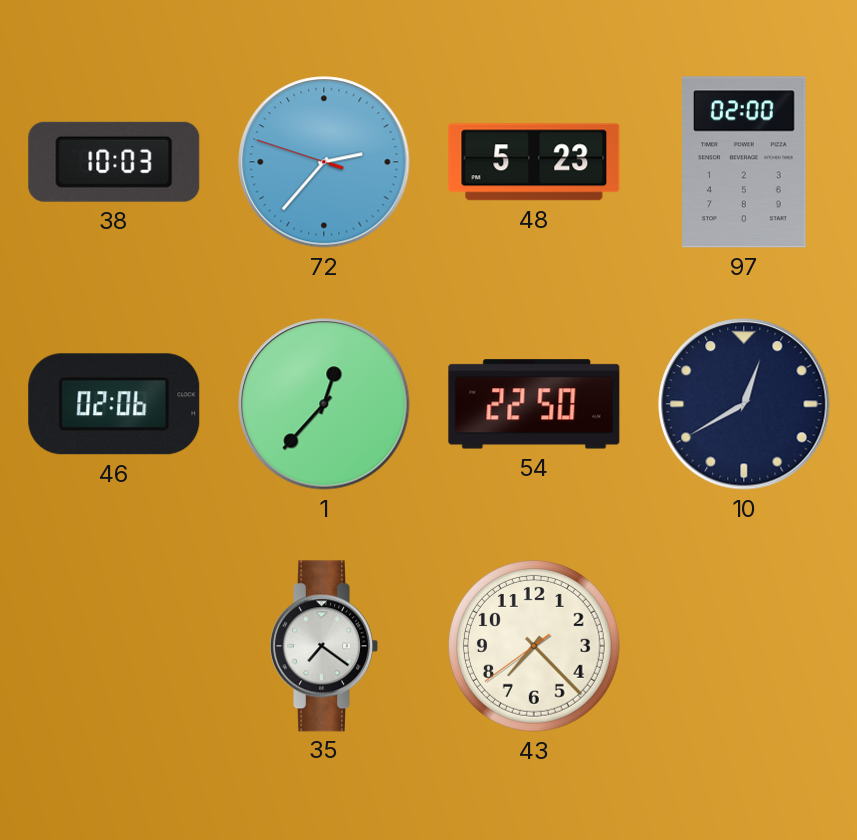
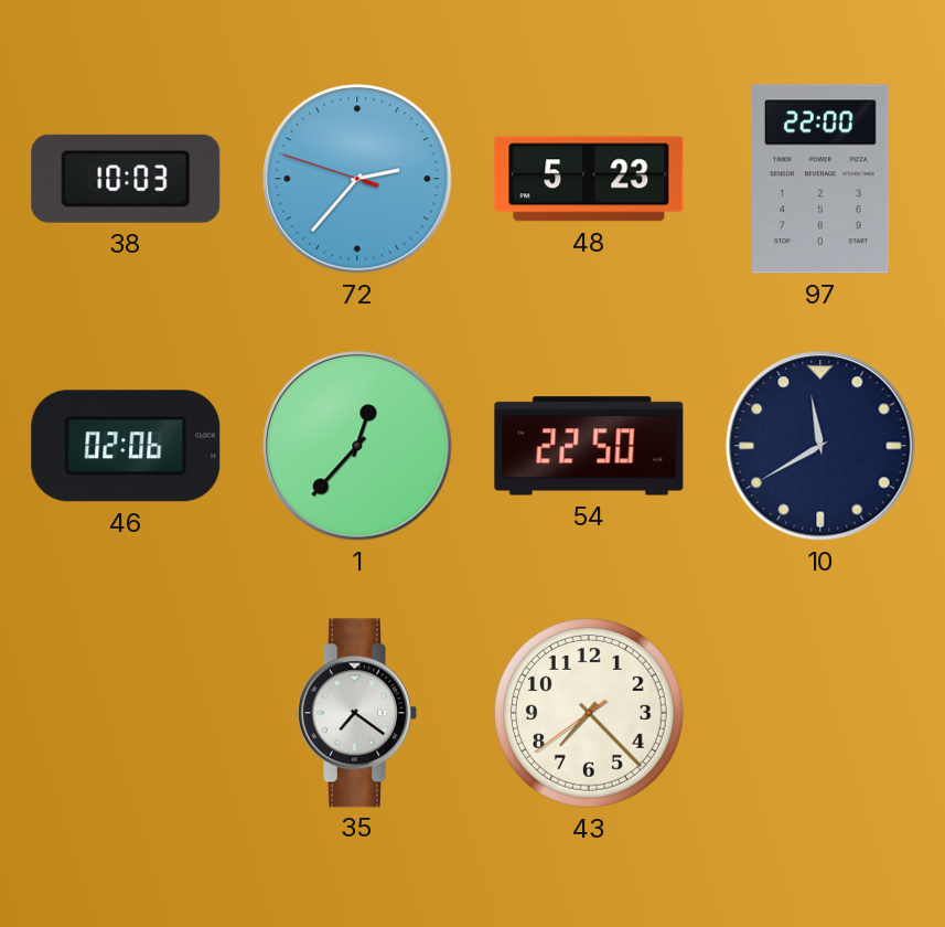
97: 02:00 -> 22:00
10: 12:40 -> 11:40
